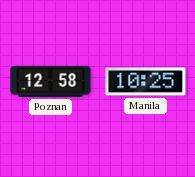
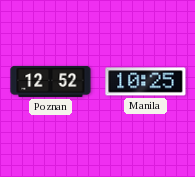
Poznan: 12:58 -> 12:52
